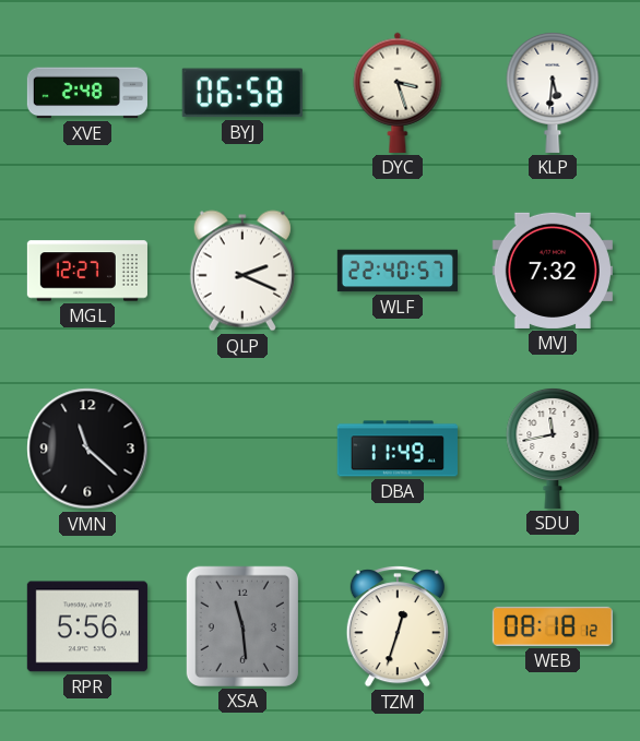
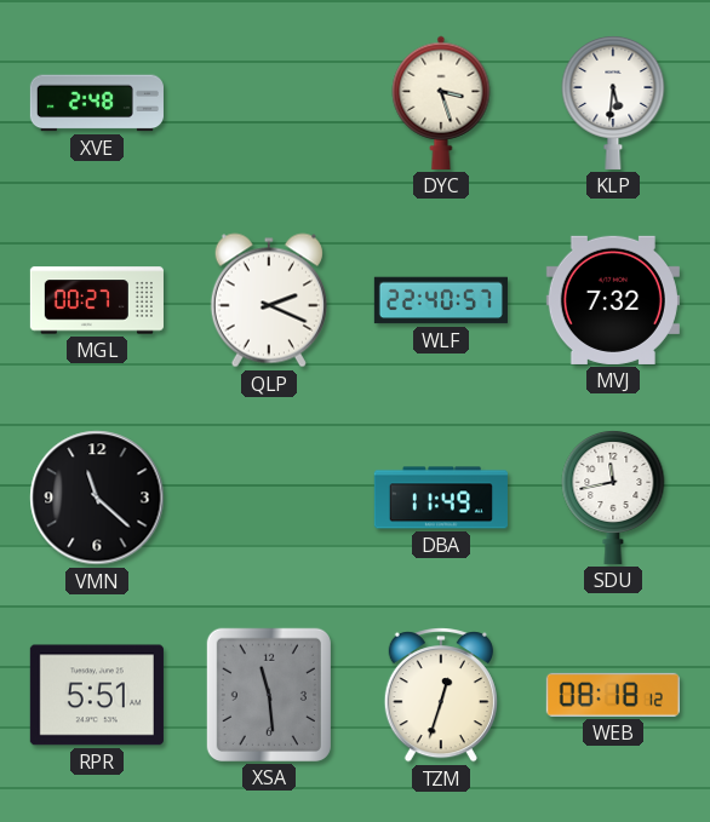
BYJ: 06:58 -> none
MGL: 12:27 -> 00:27
RPR: 5:56 -> 5:51
